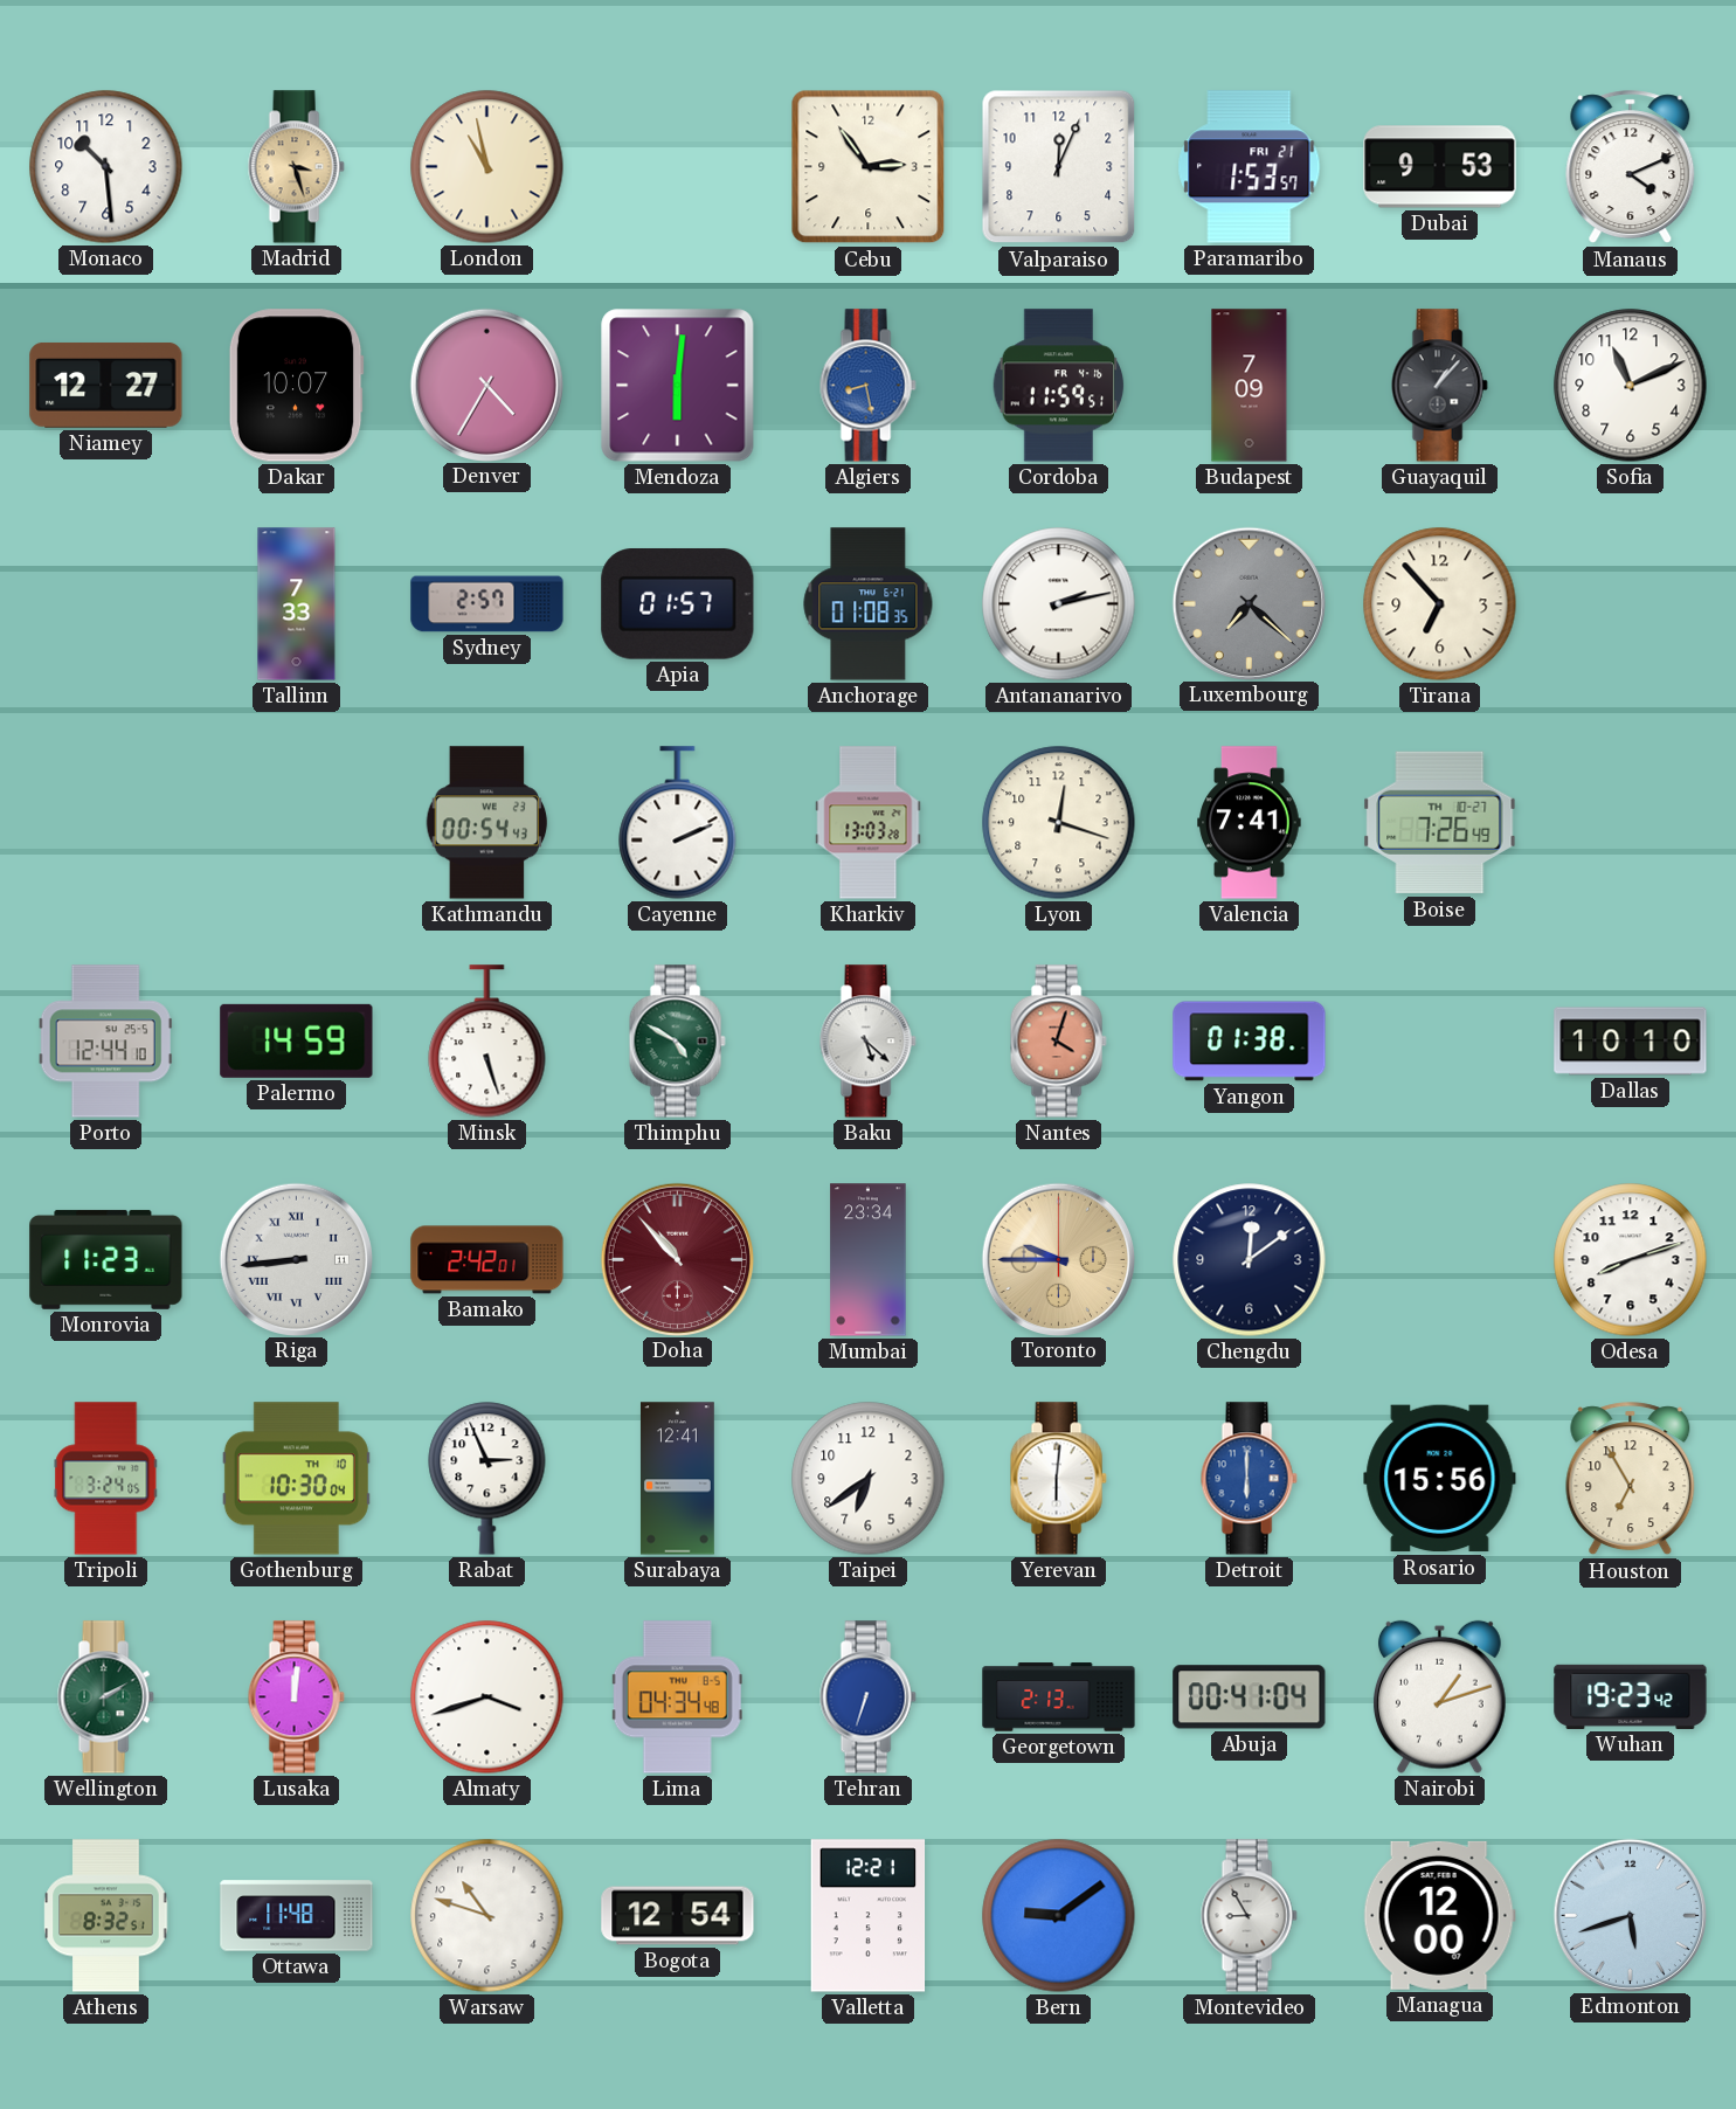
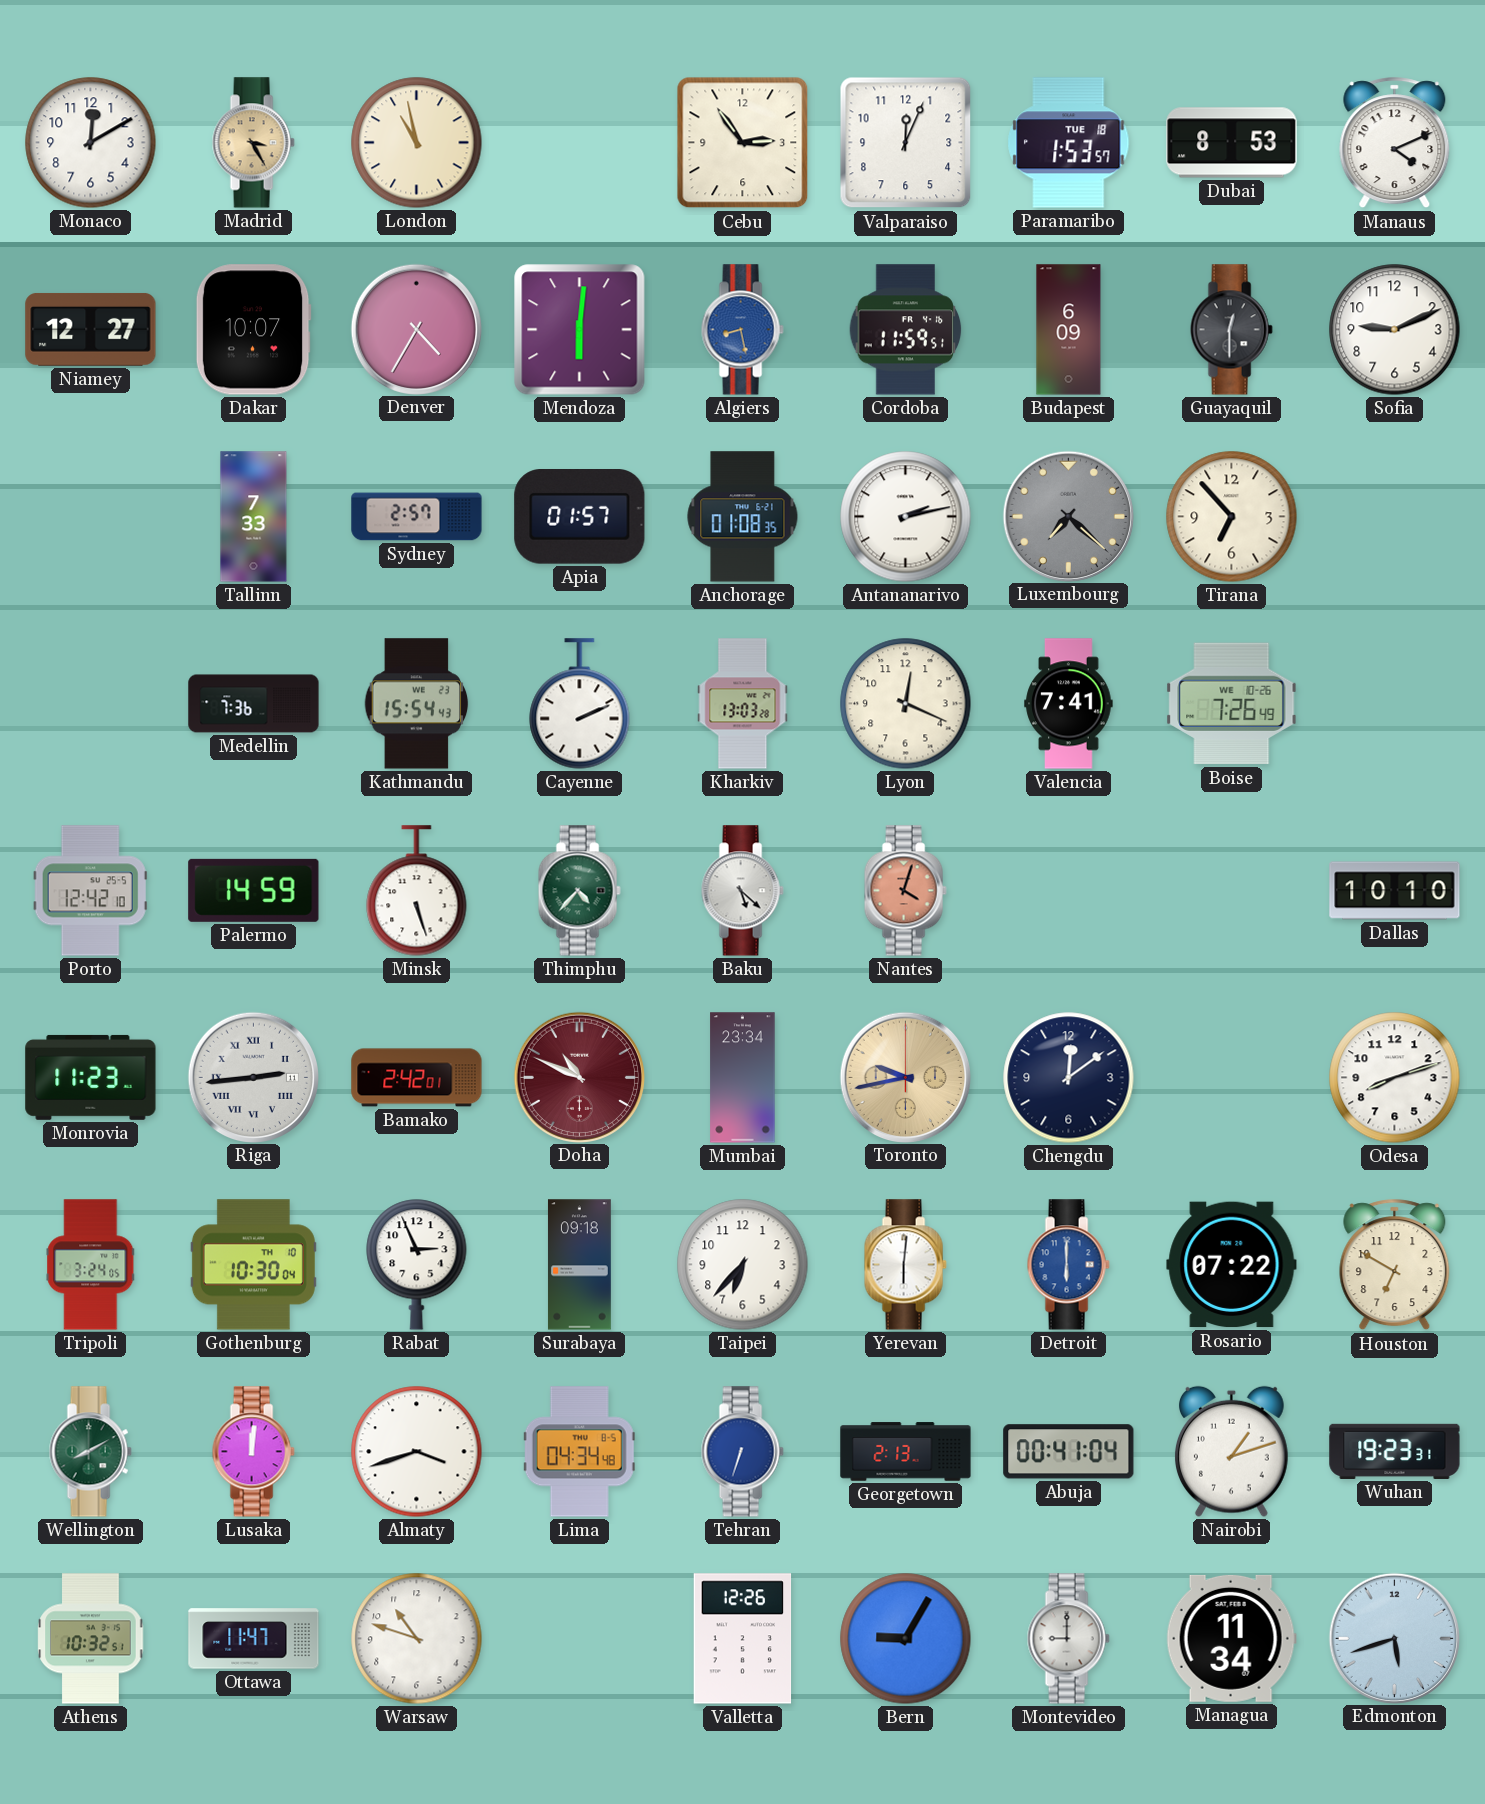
Monaco: 10:29 -> 12:10
Madrid: 3:27 -> 3:25
Paramaribo date: FRI 21 -> TUE 18
Dubai: 9:53 -> 8:53
Budapest: 7:09 -> 6:09
Guayaquil: 1:07 -> 12:30
Sofia: 11:11 -> 9:11
Medellin: none -> 7:36
Kathmandu: 00:54 -> 15:54
Lyon: 12:18 -> 12:19
Boise date: TH 10-27 -> WE 10-26
Porto: 12:44 -> 12:42
Thimphu: 4:50 -> 4:37
Yangon: 01:38 -> none
Riga: 8:44 -> 2:44
Doha: 10:53 -> 10:49
Toronto: 9:45 -> 9:43
Surabaya: 12:41 -> 09:18
Taipei: 6:39 -> 6:37
Rosario: 15:56 -> 07:22
Houston: 6:55 -> 6:50
Wellington: 2:10 -> 8:10
Wuhan: 19:23:42 -> 19:23:31
Athens: 8:32 -> 10:32
Ottawa: 11:48 -> 11:47
Bogota: 12:54 -> none
Valletta: 12:21 -> 12:26
Bern: 9:09 -> 9:05
Montevideo: 8:55 -> 9:00
Managua: 12:00 -> 11:34
